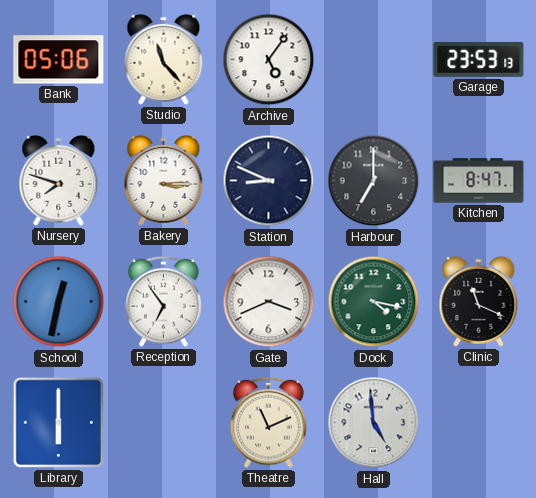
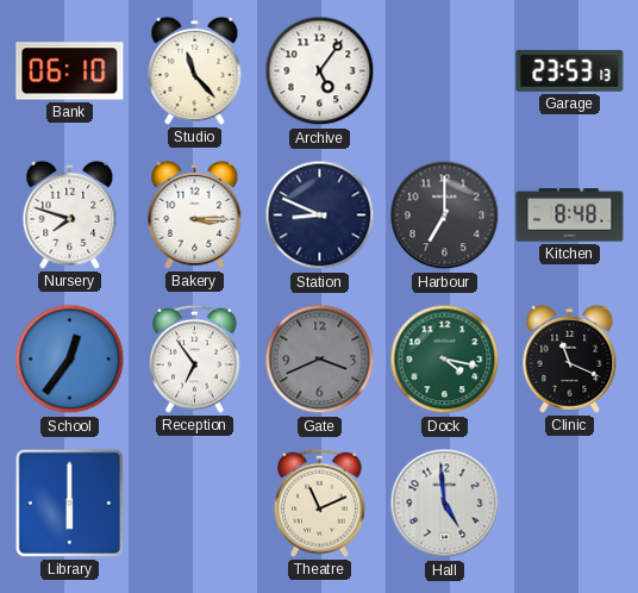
Bank: 05:06 -> 06:10
Kitchen: 8:47 -> 8:48
School: 12:32 -> 12:36
Gate dial: white -> grey
